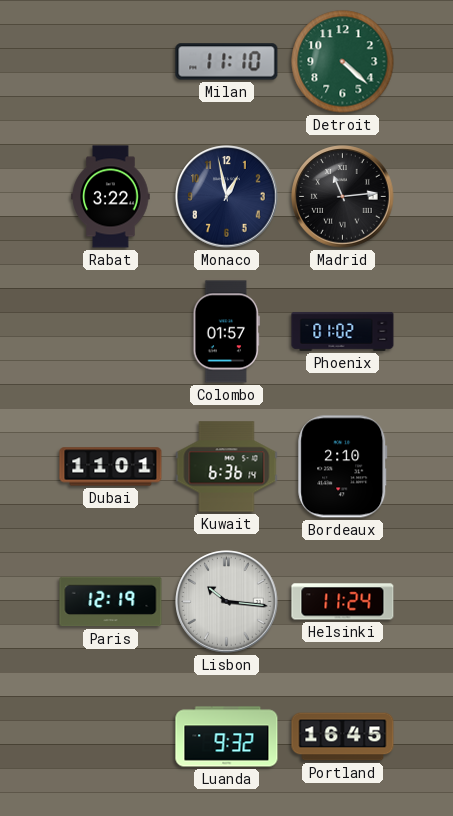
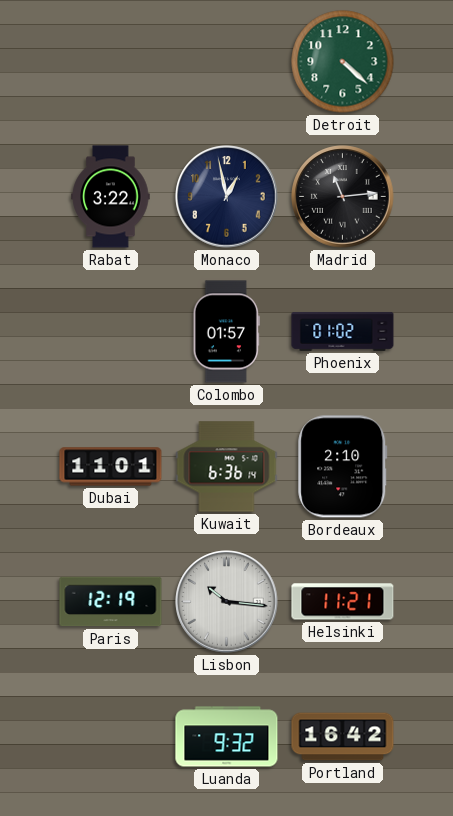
Milan: 11:10 -> none
Helsinki: 11:24 -> 11:21
Portland: 16:45 -> 16:42
